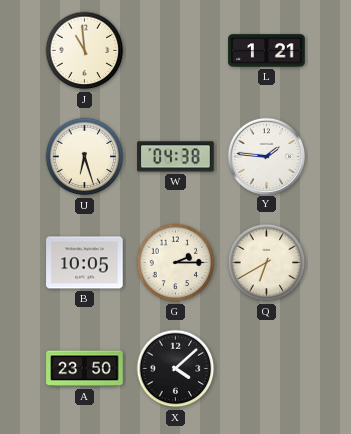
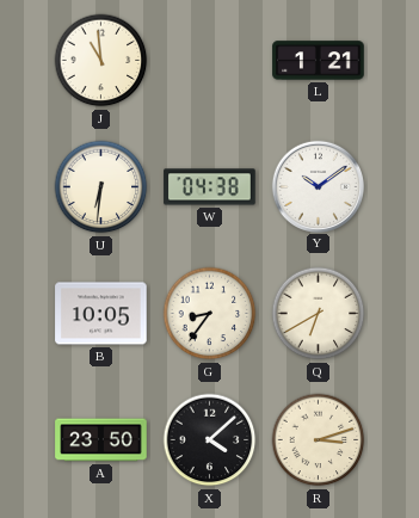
U: 6:27 -> 6:31
Y: 1:46 -> 10:09
G: 2:15 -> 8:36
R: none -> 3:12
